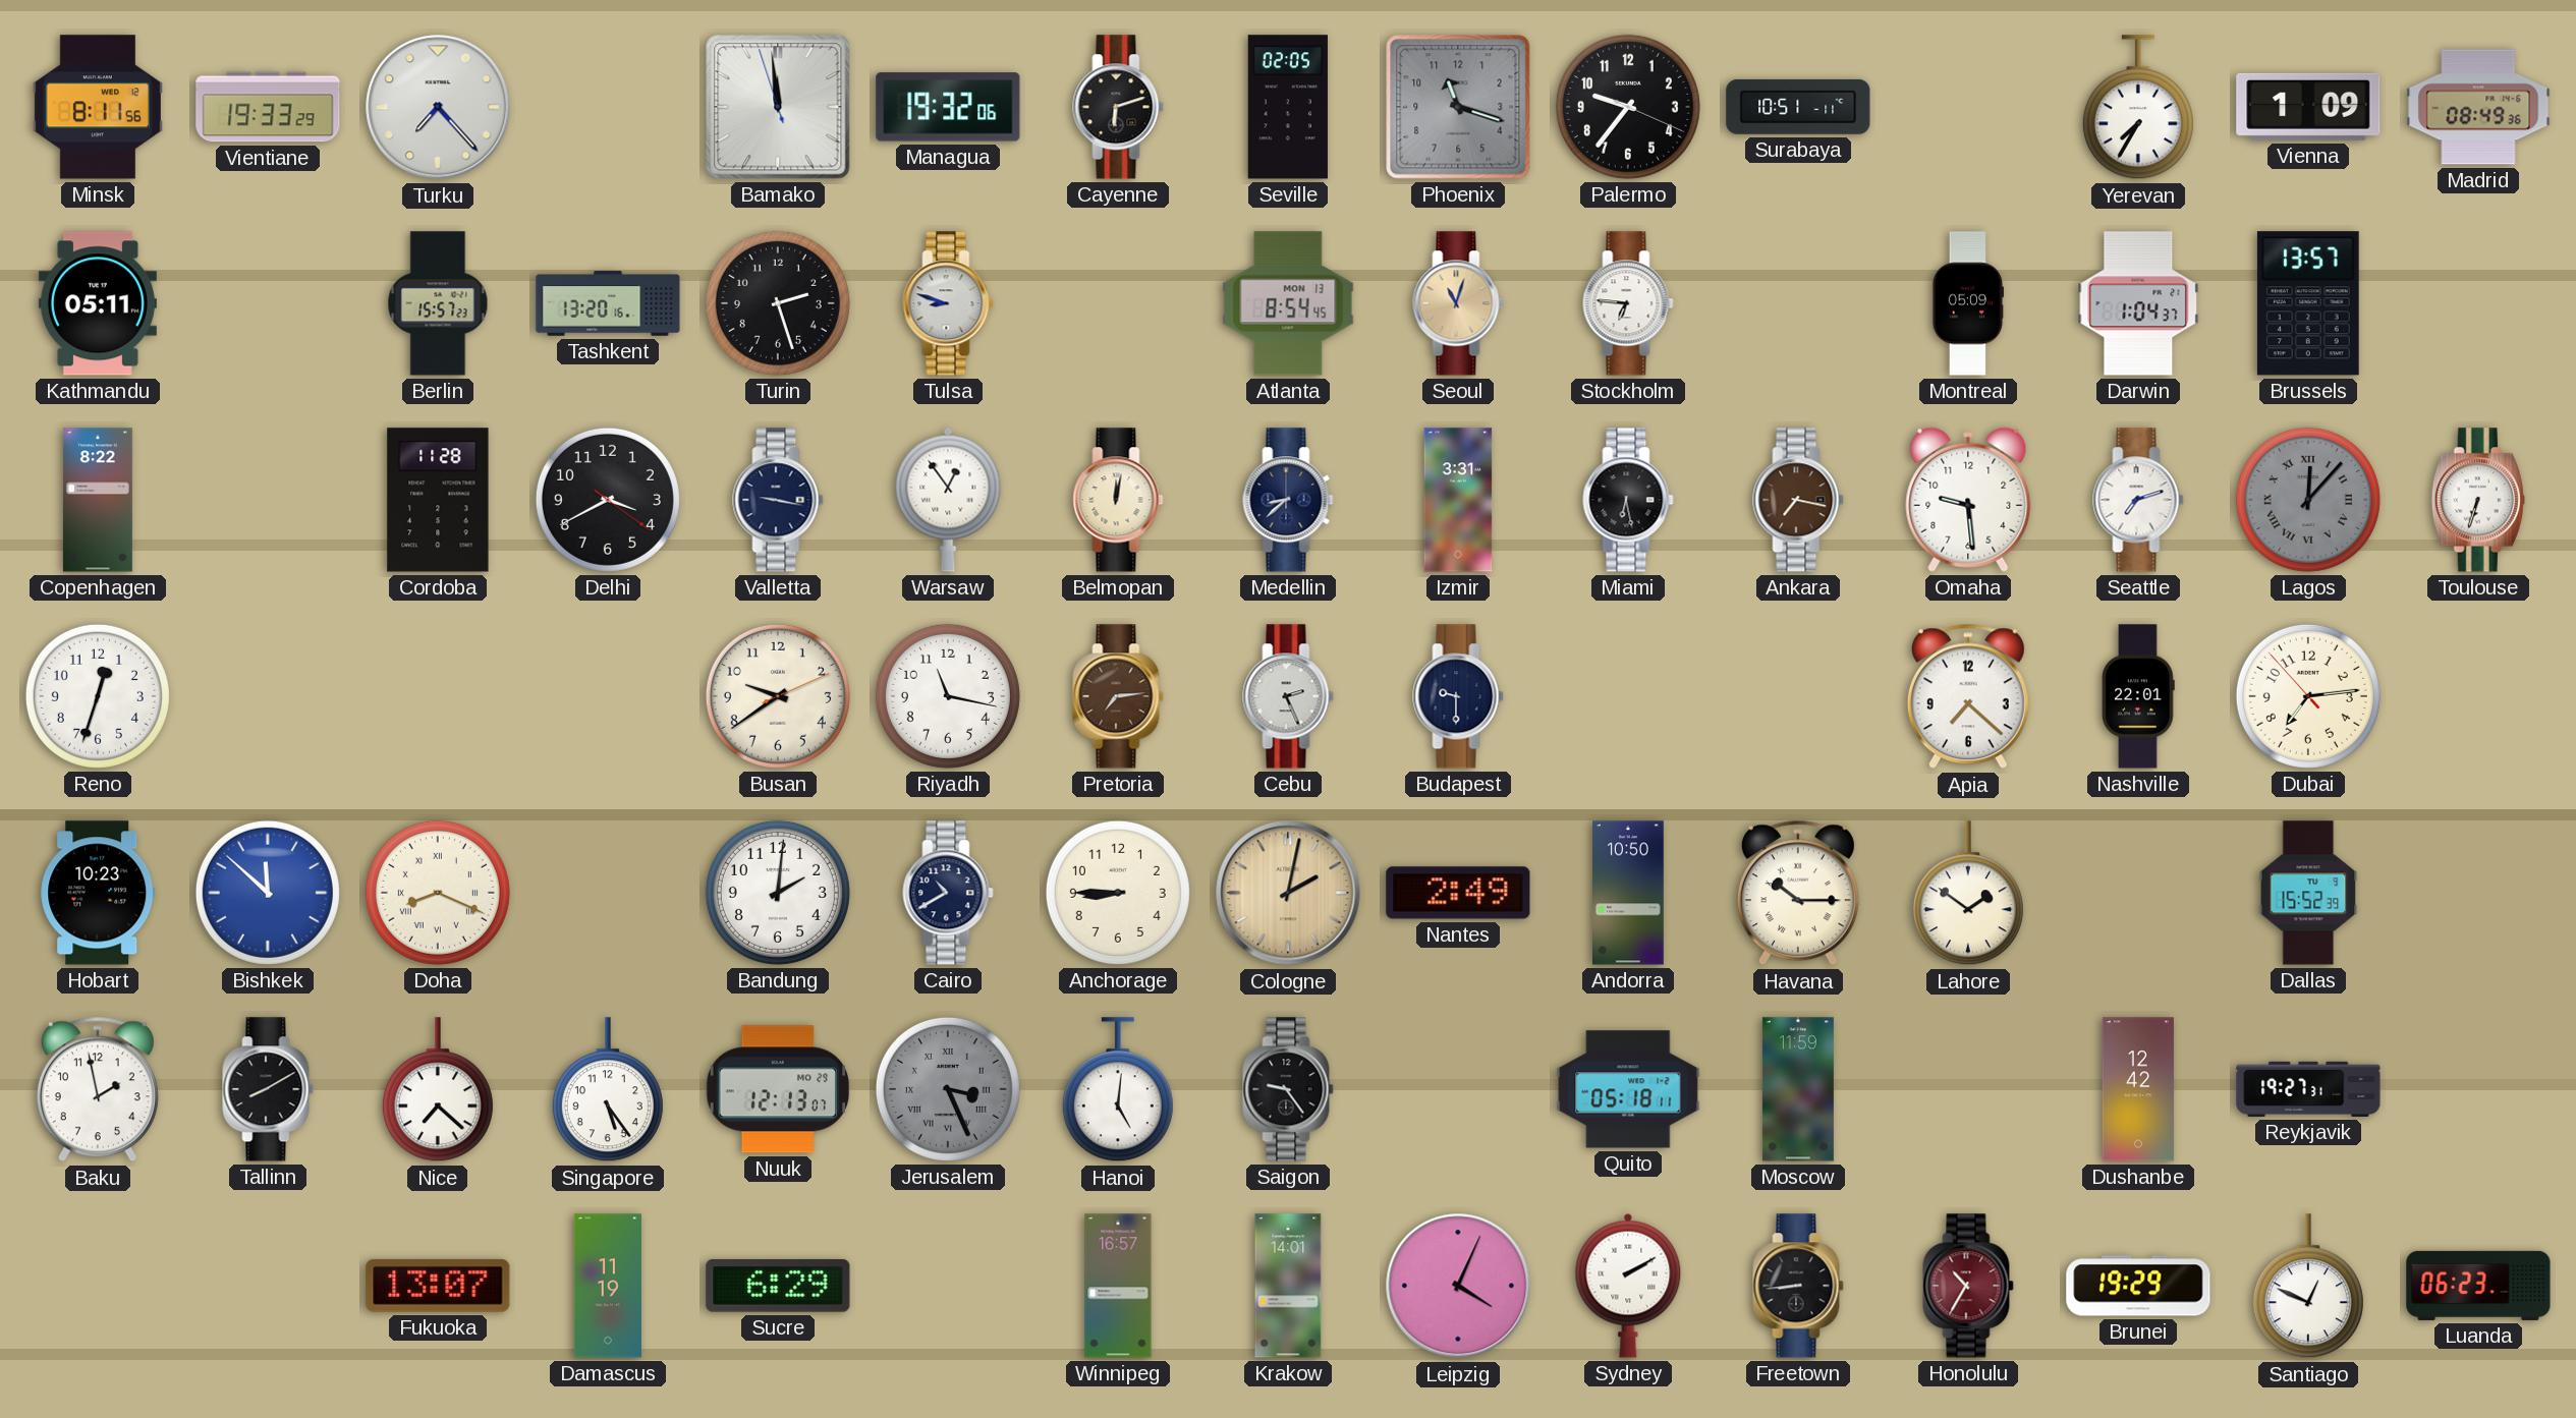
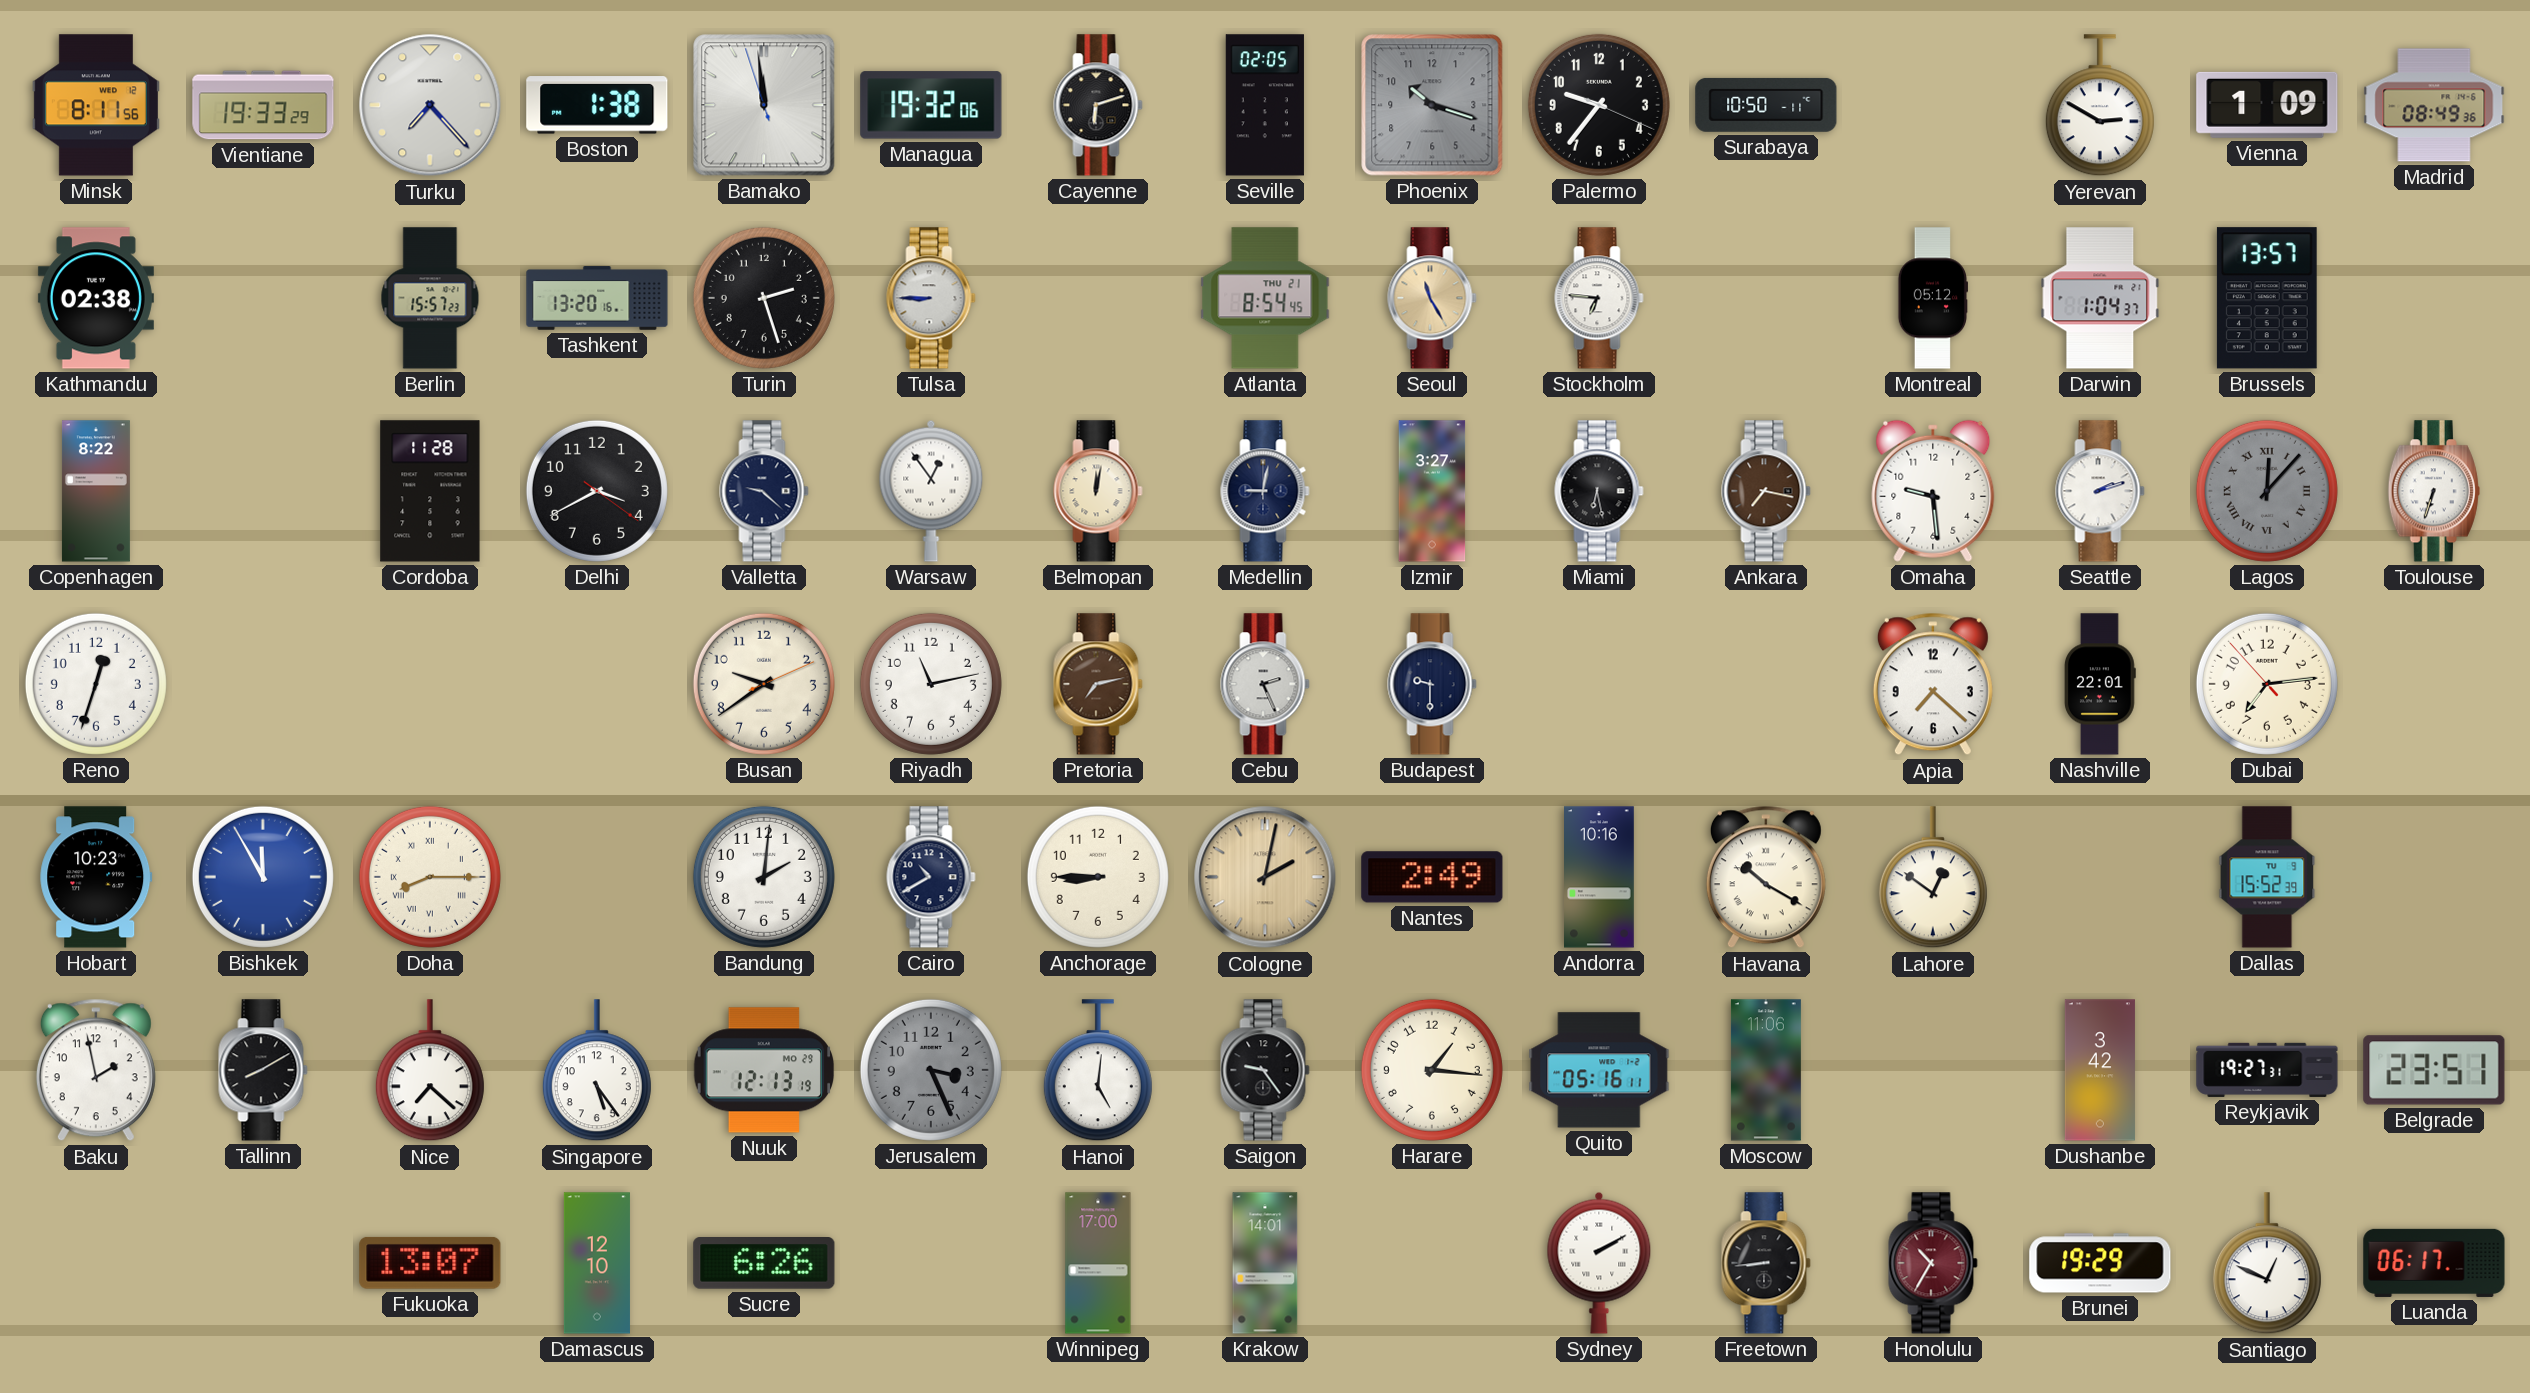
Boston: none -> 1:38
Phoenix: 11:18 -> 10:18
Surabaya: 10:51 -> 10:50
Yerevan: 7:35 -> 2:50
Kathmandu: 05:11 -> 02:38
Tulsa: 8:48 -> 8:45
Atlanta date: MON 13 -> THU 21
Seoul: 11:03 -> 11:25
Montreal: 05:09 -> 05:12
Valletta: 9:17 -> 9:22
Medellin: 8:38 -> 9:02
Izmir: 3:31 -> 3:27
Seattle: 7:12 -> 2:12
Riyadh: 11:17 -> 11:13
Pretoria: 7:14 -> 7:13
Bishkek: 11:52 -> 11:55
Doha: 8:19 -> 8:15
Andorra: 10:50 -> 10:16
Havana: 10:15 -> 10:20
Lahore: 1:51 -> 12:51
Nuuk: 12:13:07 -> 12:13:19
Jerusalem numerals: Roman -> Arabic
Harare: none -> 1:16
Quito: 05:18 -> 05:16
Moscow: 11:59 -> 11:06
Dushanbe: 12:42 -> 3:42
Belgrade: none -> 23:51
Damascus: 11:19 -> 12:10
Sucre: 6:29 -> 6:26
Winnipeg: 16:57 -> 17:00
Leipzig: 4:04 -> none
Luanda: 06:23 -> 06:17
